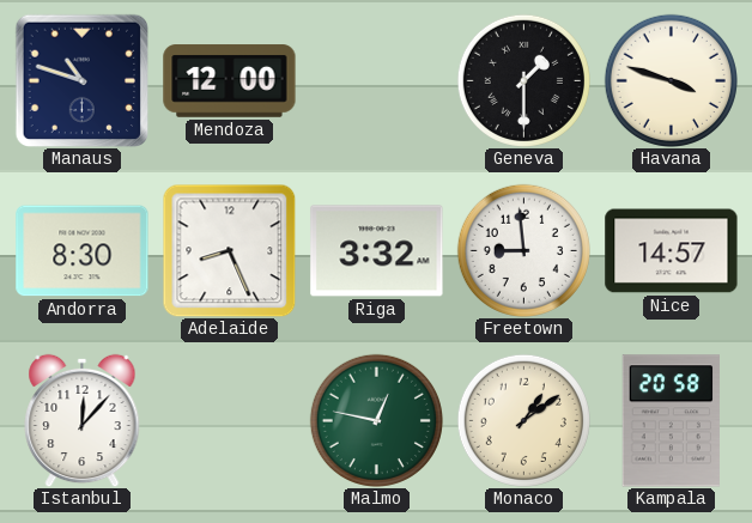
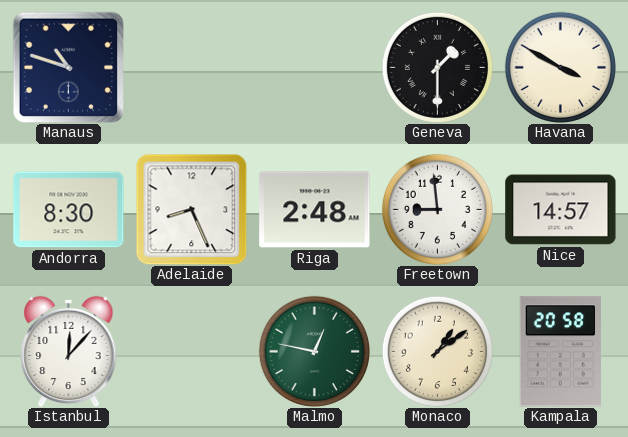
Mendoza: 12:00 -> none
Havana: 3:48 -> 3:50
Riga: 3:32 -> 2:48
